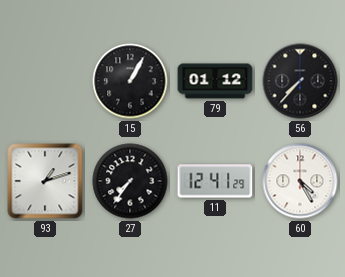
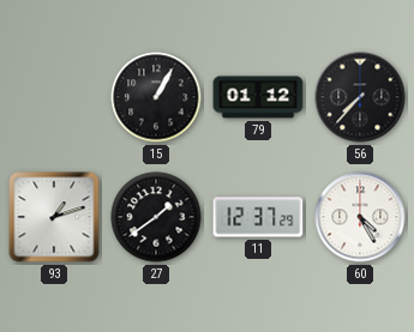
27: 7:36 -> 1:39
11: 12:41 -> 12:37
